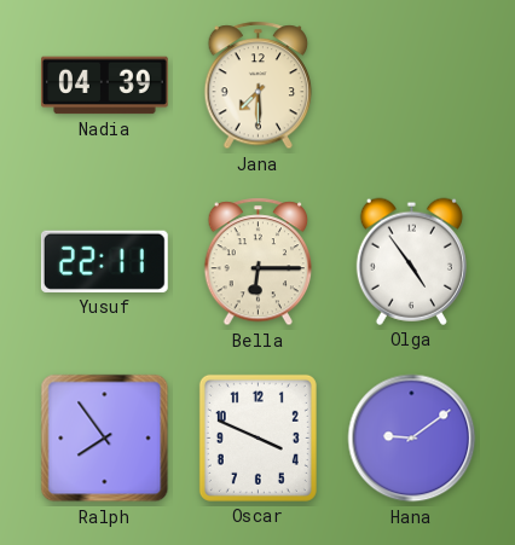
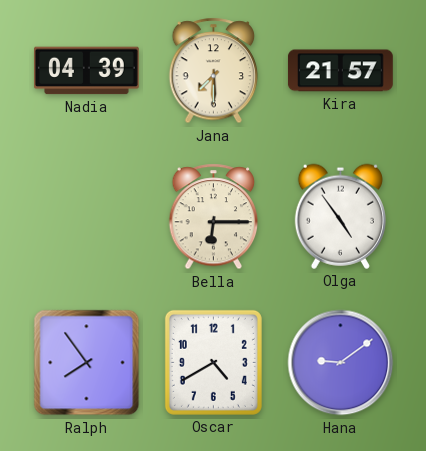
Kira: none -> 21:57
Yusuf: 22:11 -> none
Oscar: 3:49 -> 4:40
